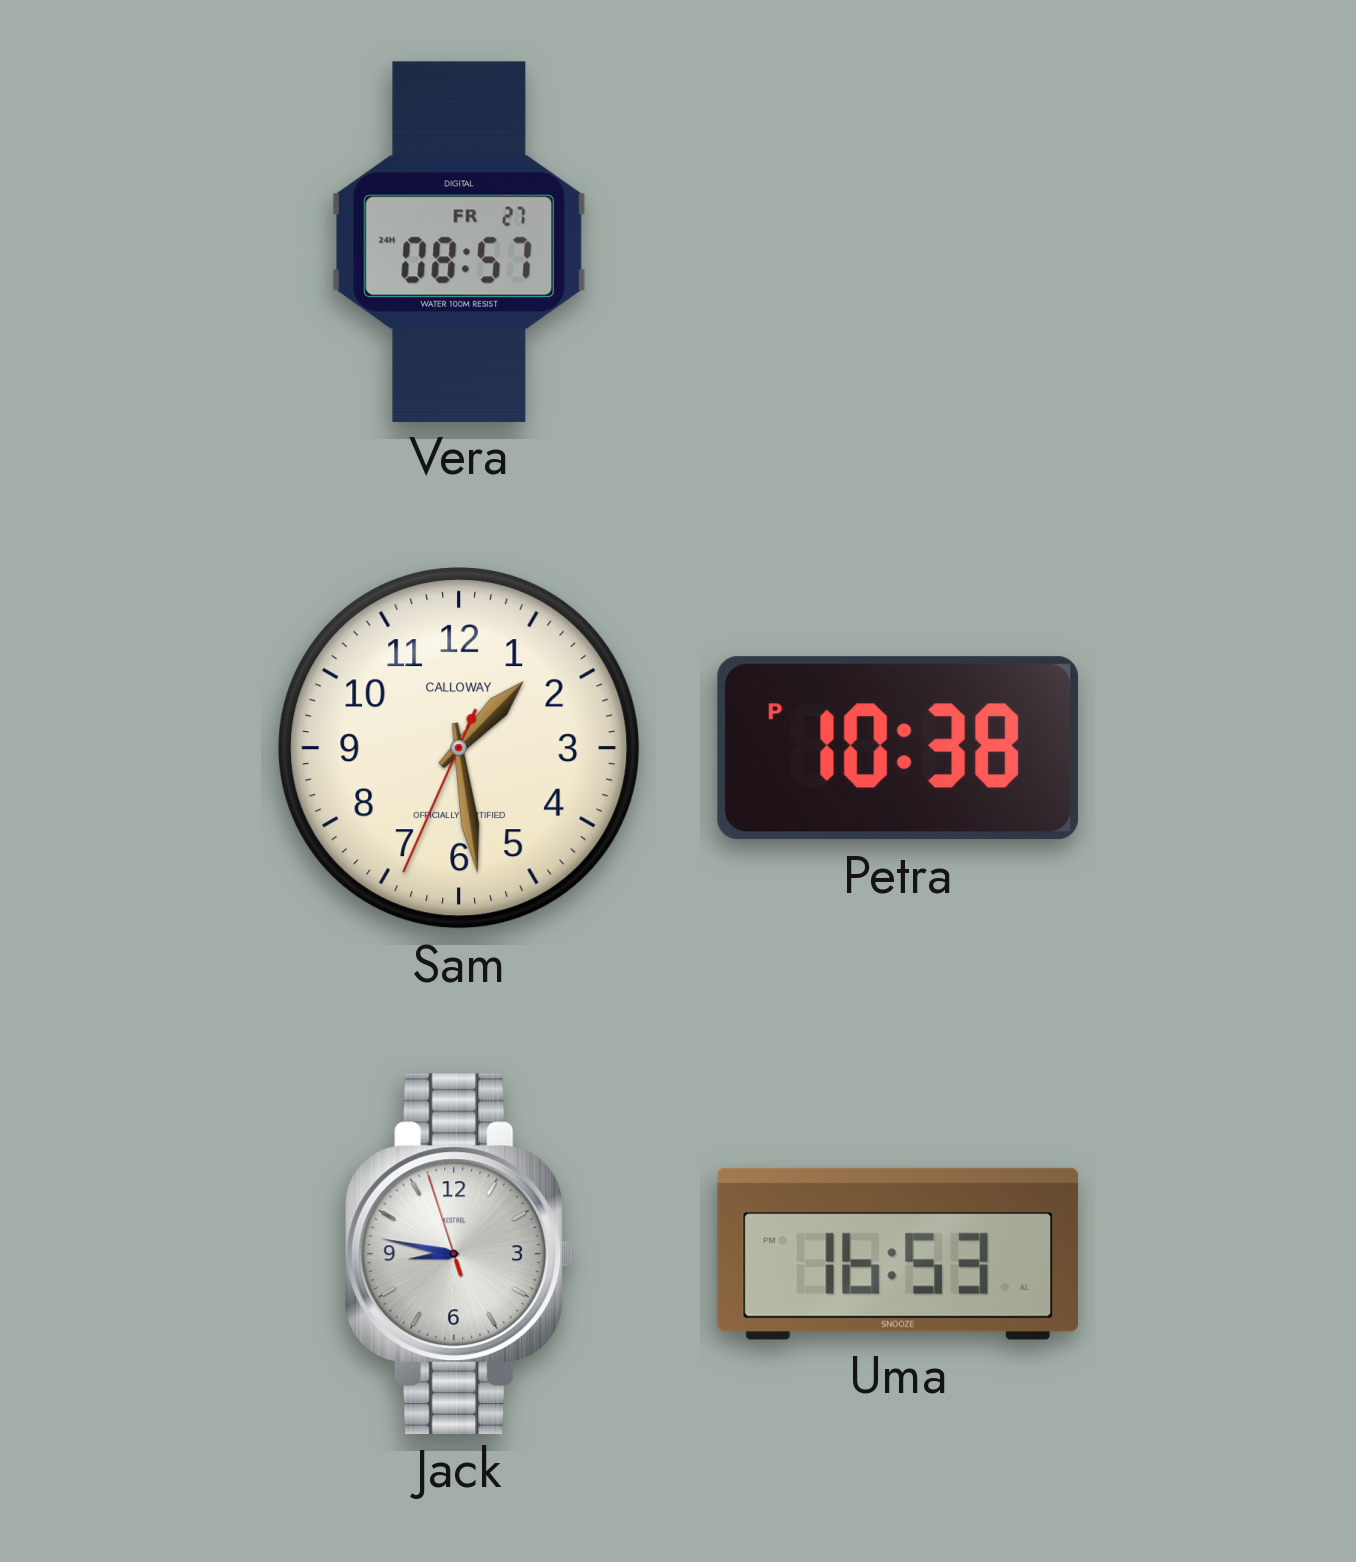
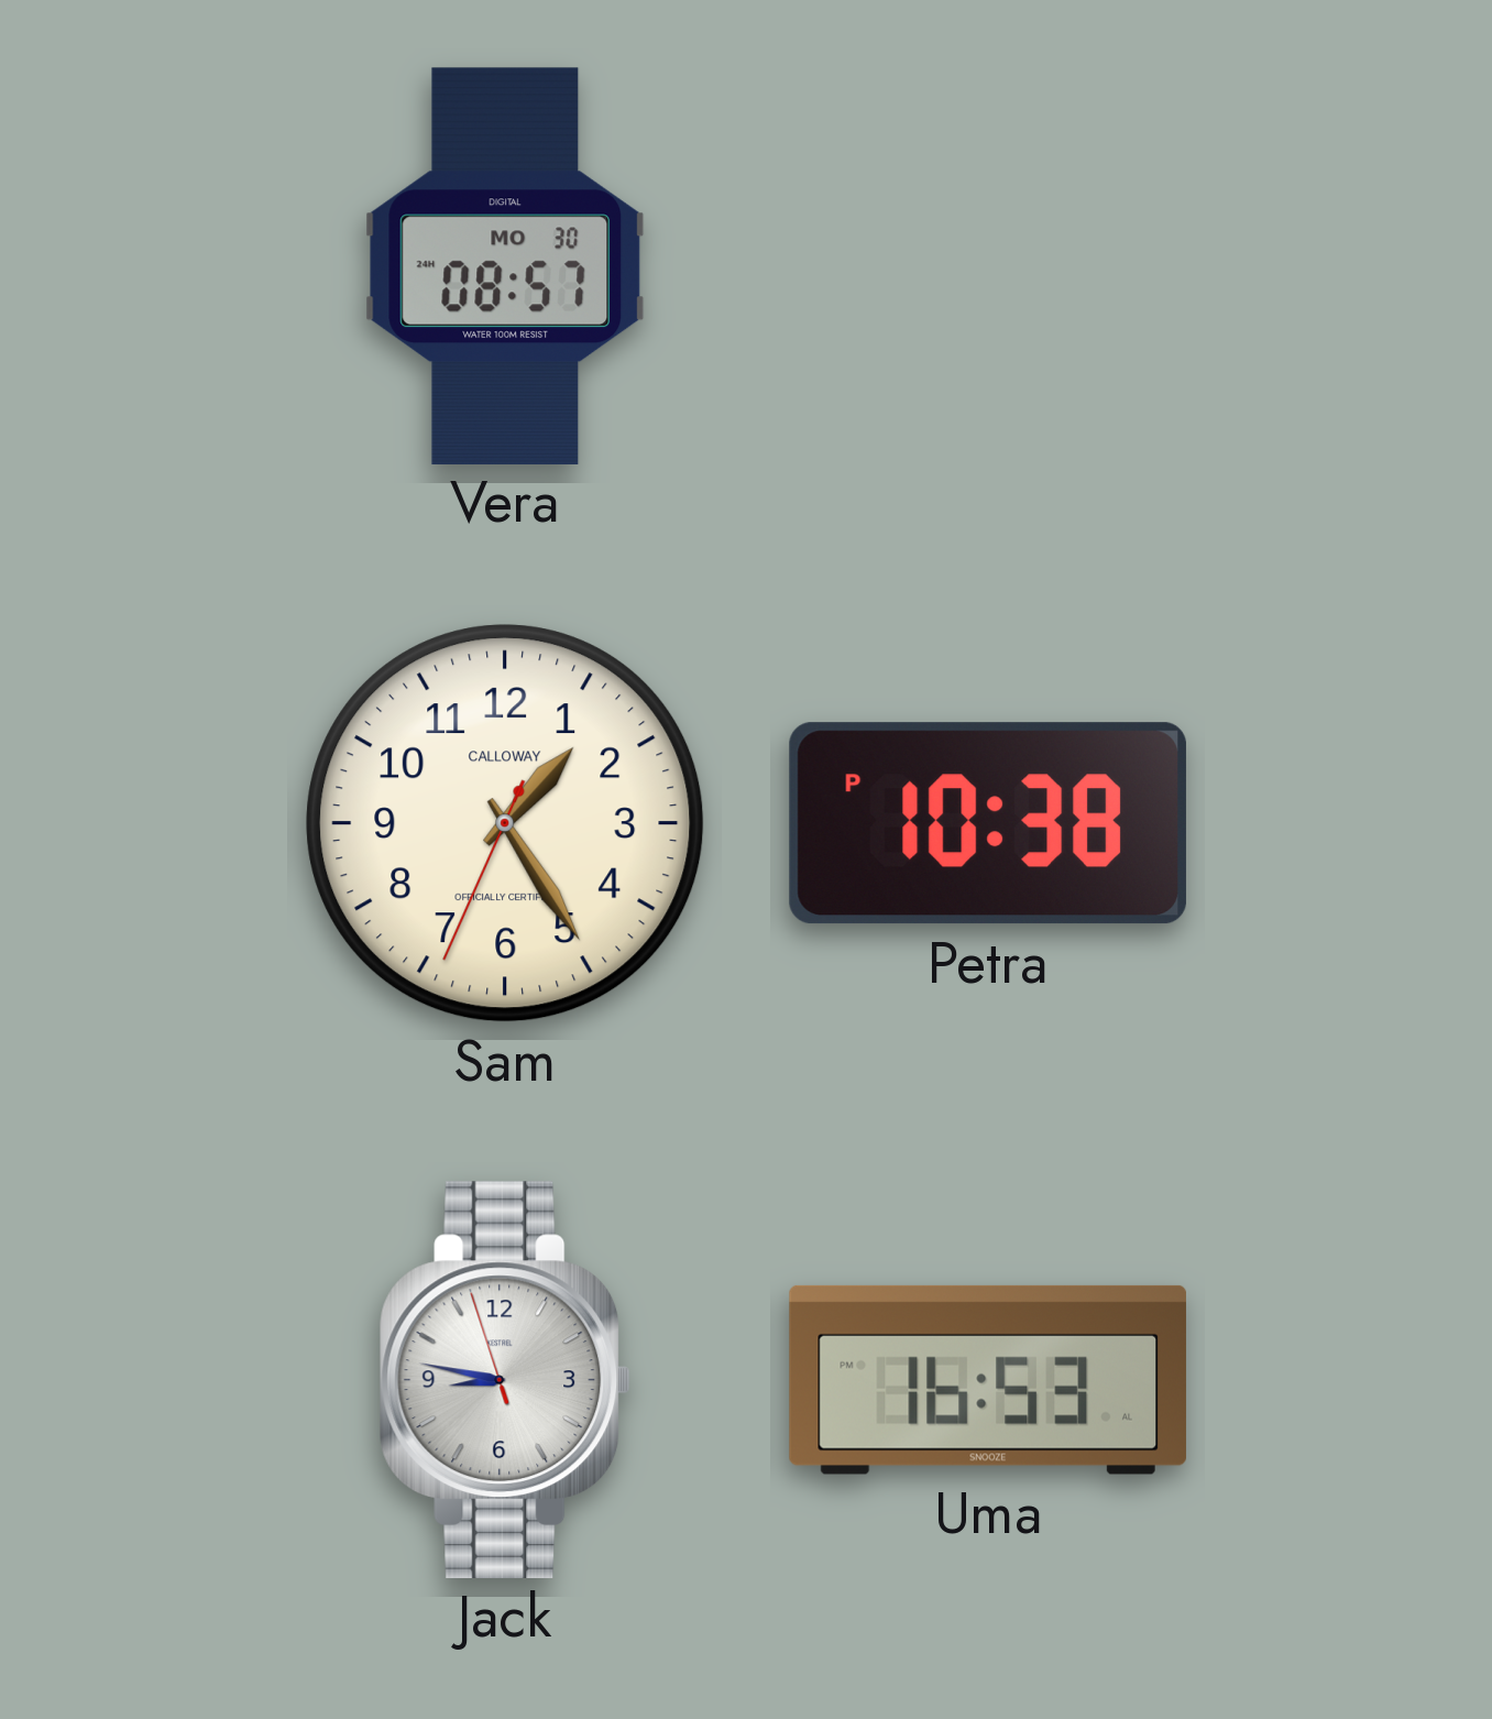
Vera date: FR 27 -> MO 30
Sam: 1:28 -> 1:24
